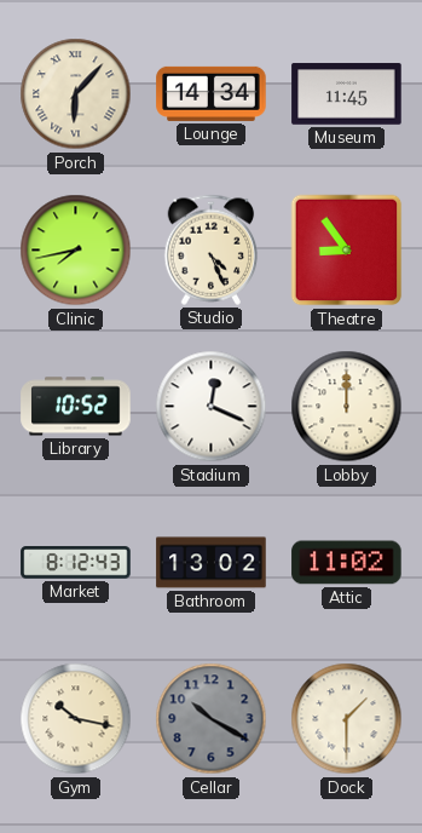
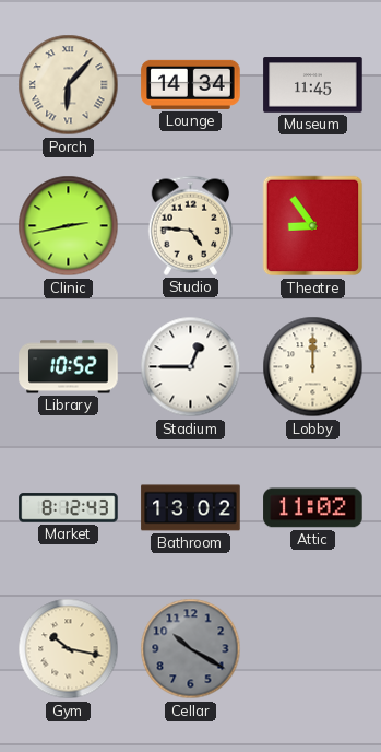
Clinic: 7:43 -> 2:43
Studio: 4:26 -> 4:46
Stadium: 12:19 -> 12:45
Dock: 1:30 -> none
